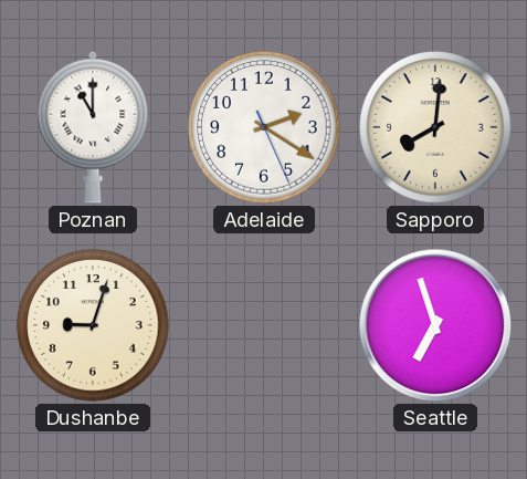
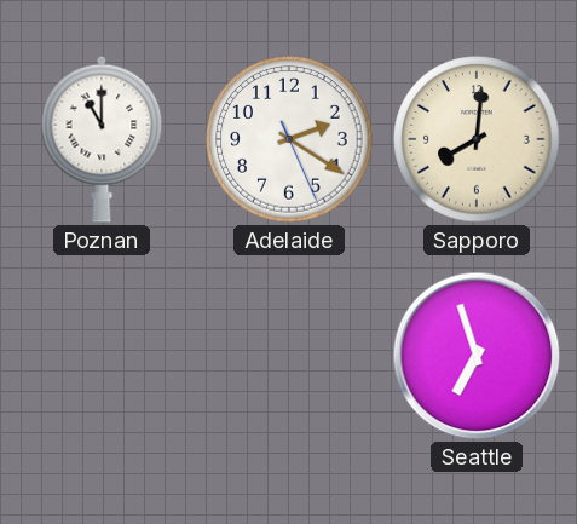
Dushanbe: 9:03 -> none
